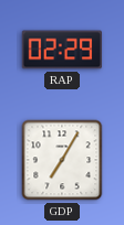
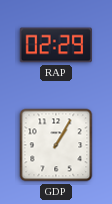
GDP: 7:05 -> 1:05
